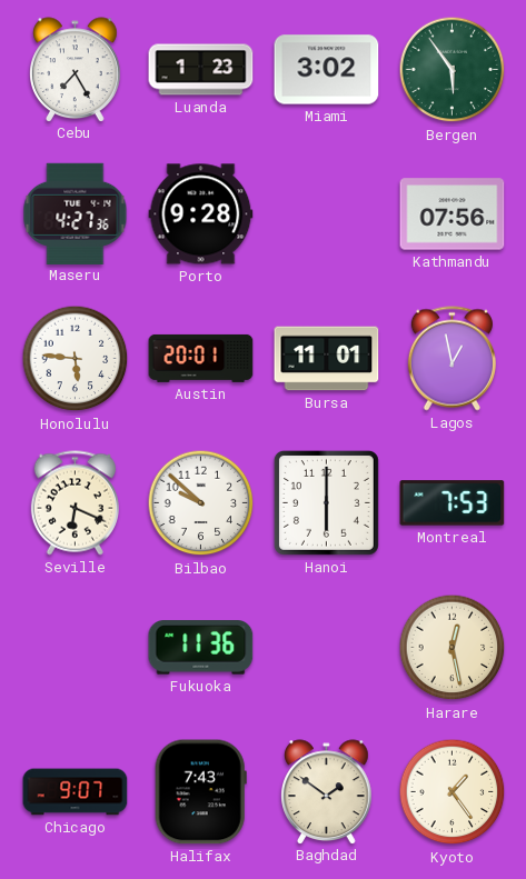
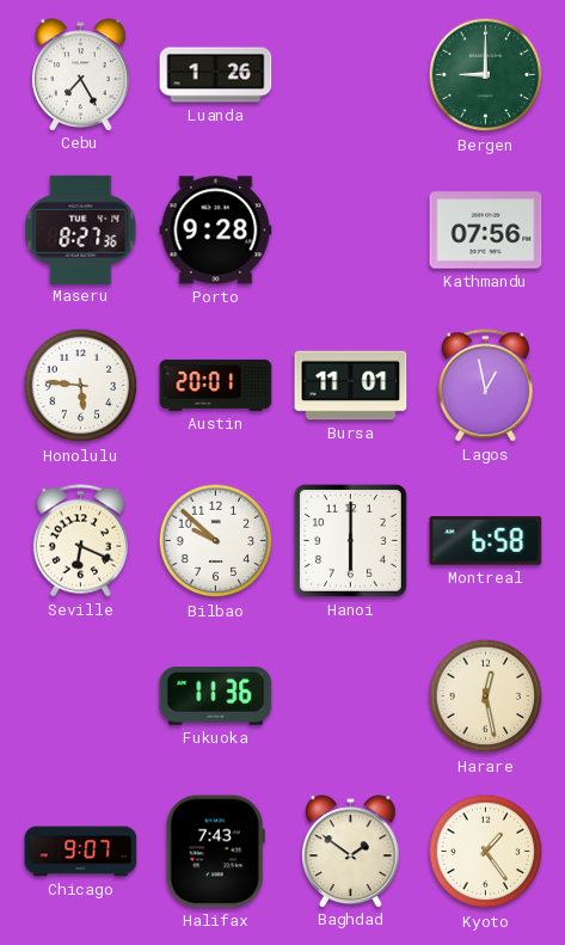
Luanda: 1:23 -> 1:26
Miami: 3:02 -> none
Bergen: 5:54 -> 9:00
Maseru: 4:27 -> 8:27
Montreal: 7:53 -> 6:58
